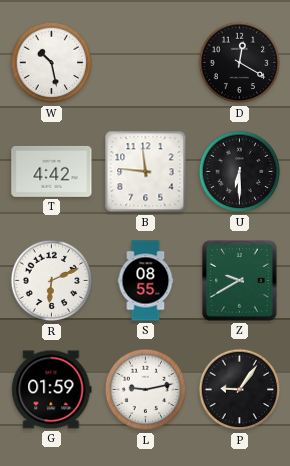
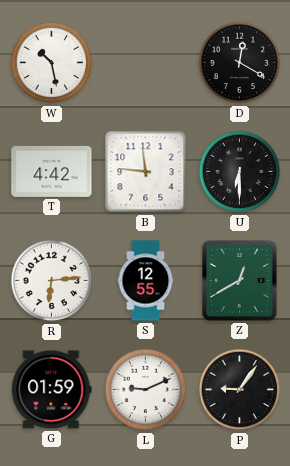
R: 6:11 -> 6:14
S: 08:55 -> 12:55
Z: 9:40 -> 12:40
L: 9:13 -> 9:11
